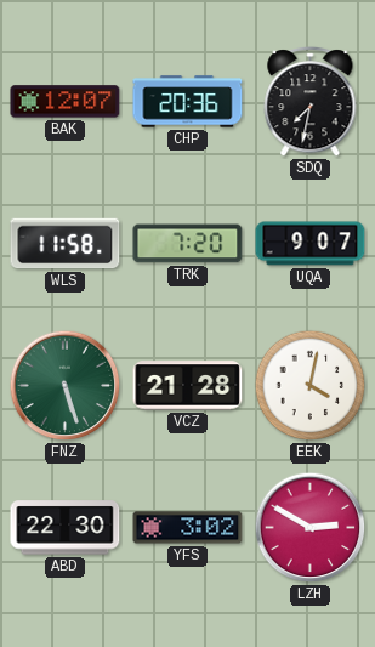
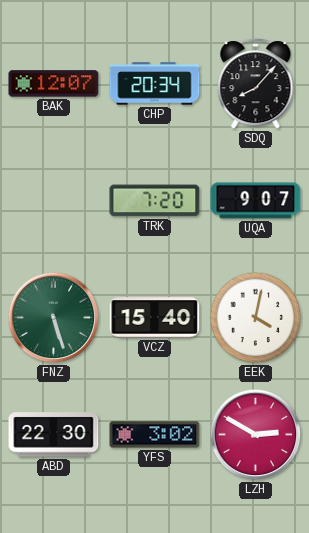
CHP: 20:36 -> 20:34
SDQ: 7:32 -> 8:07
WLS: 11:58 -> none
VCZ: 21:28 -> 15:40
